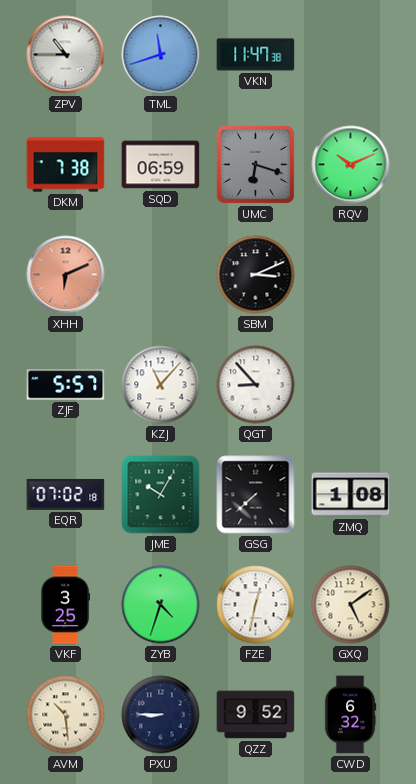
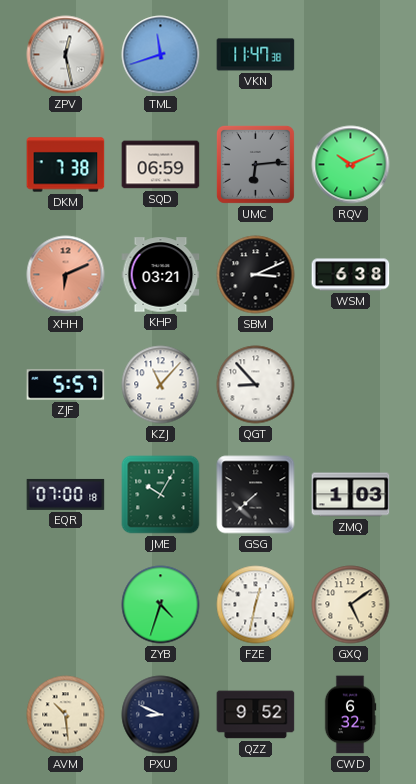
ZPV: 10:45 -> 12:28
UMC: 6:18 -> 6:14
KHP: none -> 03:21
WSM: none -> 6:38
EQR: 07:02 -> 07:00
ZMQ: 1:08 -> 1:03
VKF: 3:25 -> none
PXU: 8:45 -> 8:49
